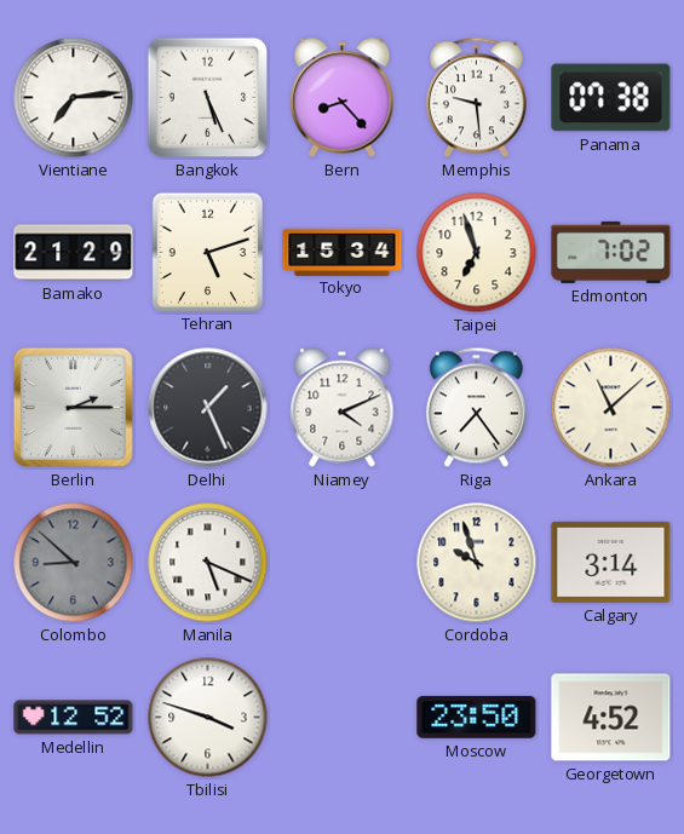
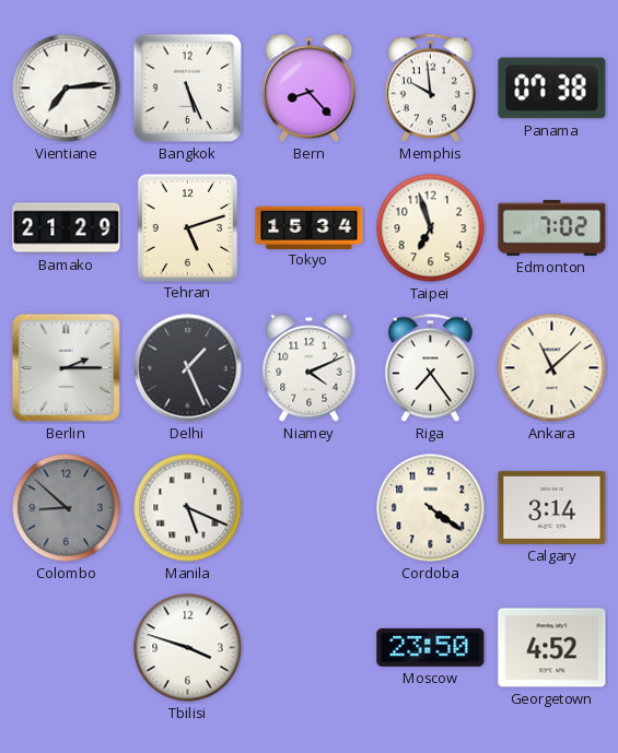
Memphis: 9:29 -> 9:59
Cordoba: 9:57 -> 4:21
Medellin: 12:52 -> none
